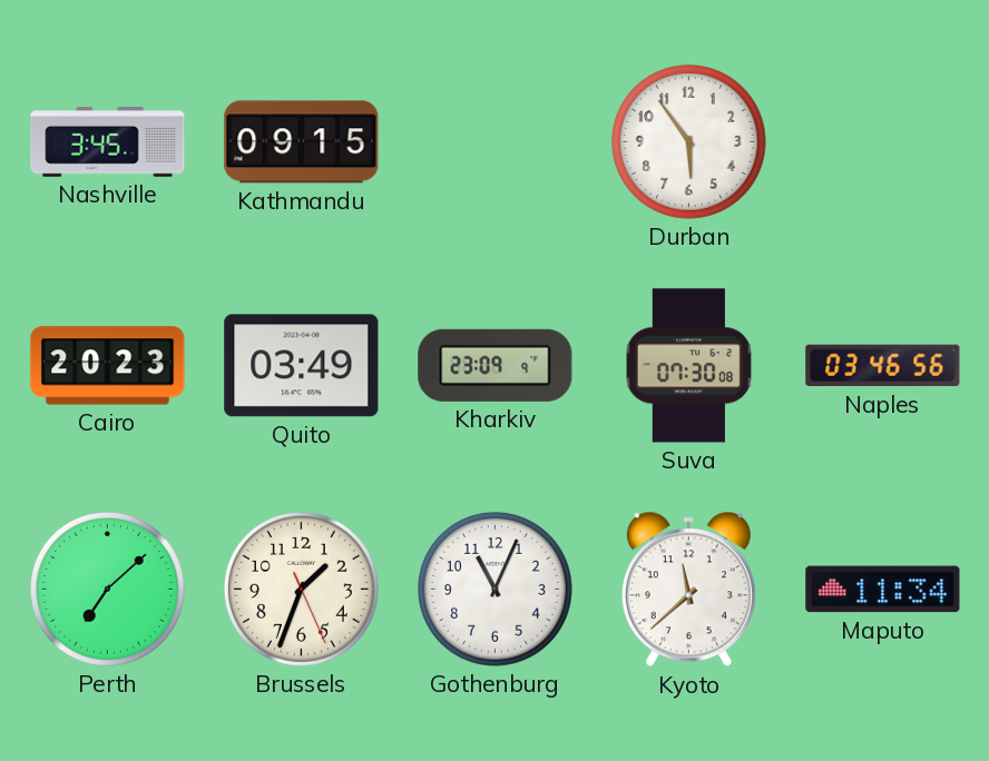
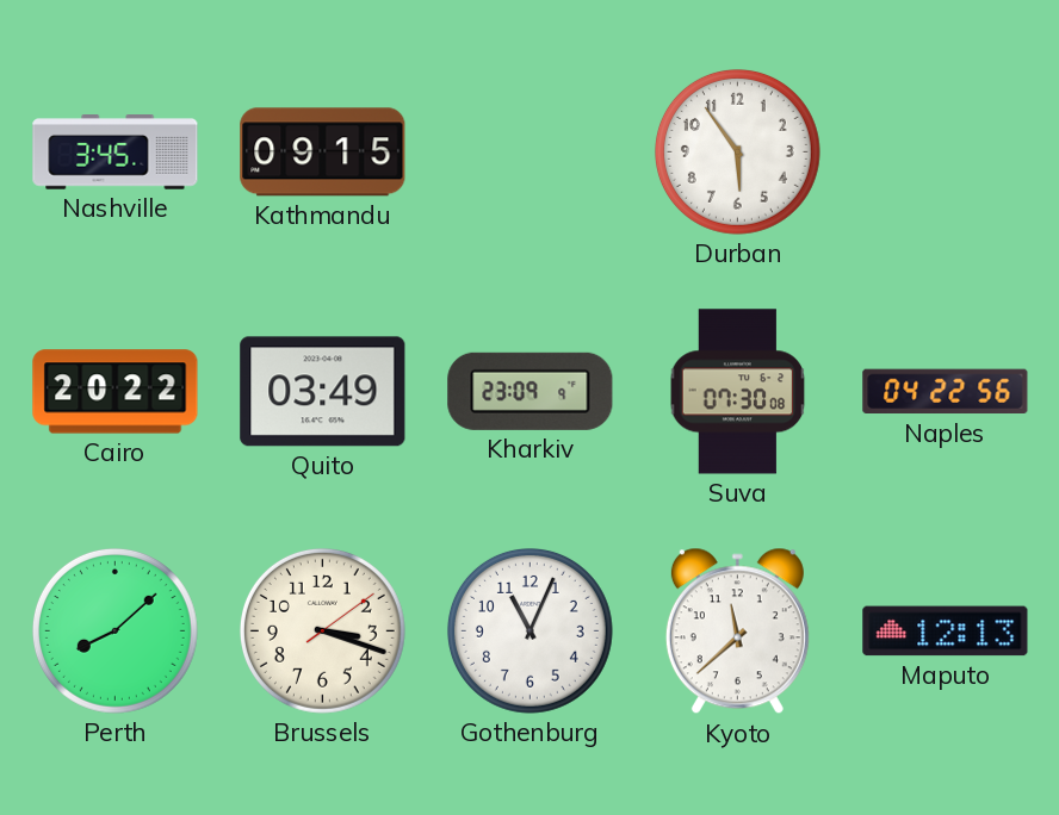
Cairo: 20:23 -> 20:22
Naples: 03:46 -> 04:22
Perth: 7:08 -> 8:08
Brussels: 1:33 -> 3:18
Maputo: 11:34 -> 12:13
